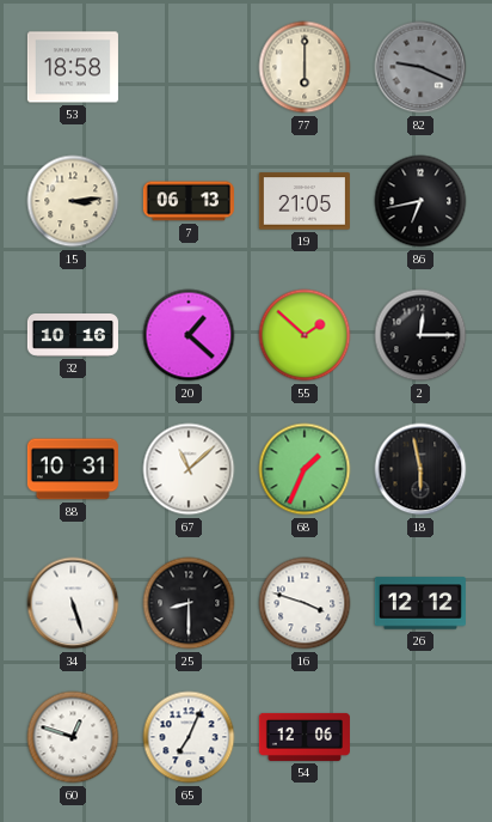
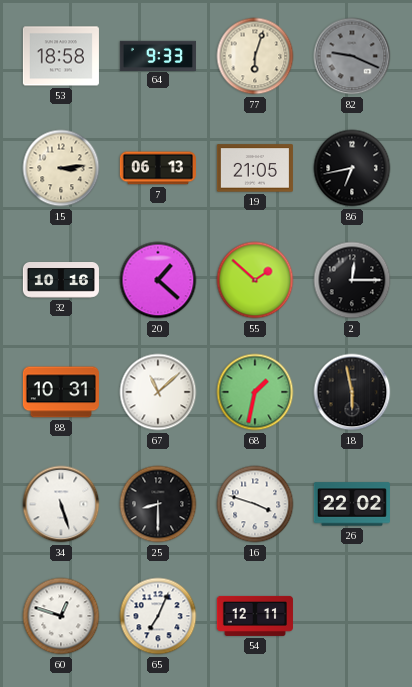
64: none -> 9:33
77: 6:00 -> 6:03
68: 1:34 -> 1:32
26: 12:12 -> 22:02
54: 12:06 -> 12:11
